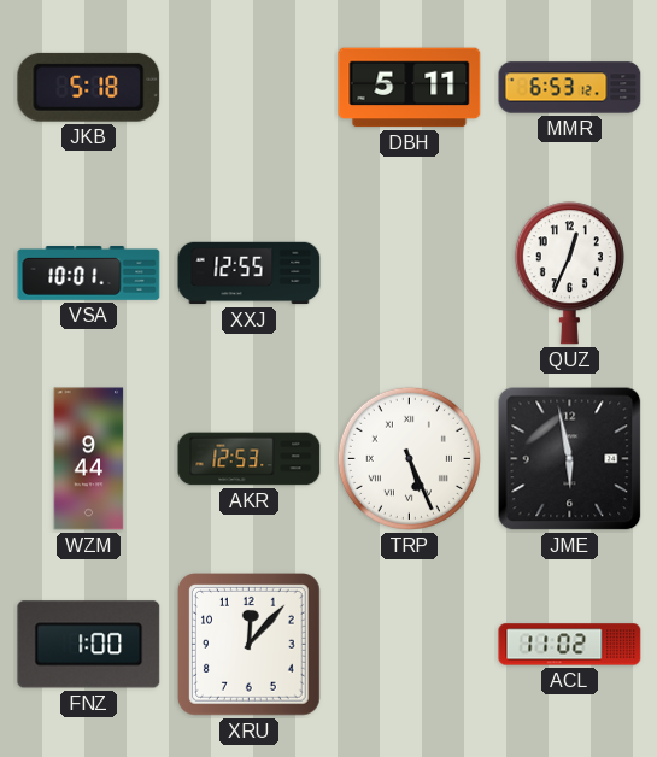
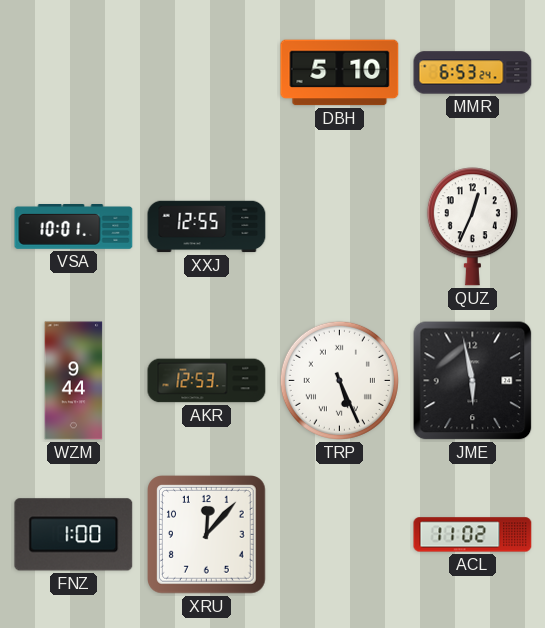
JKB: 5:18 -> none
DBH: 5:11 -> 5:10
MMR: 6:53:12 -> 6:53:24
